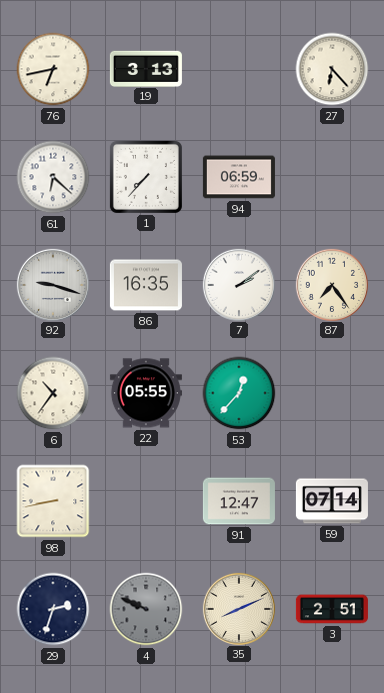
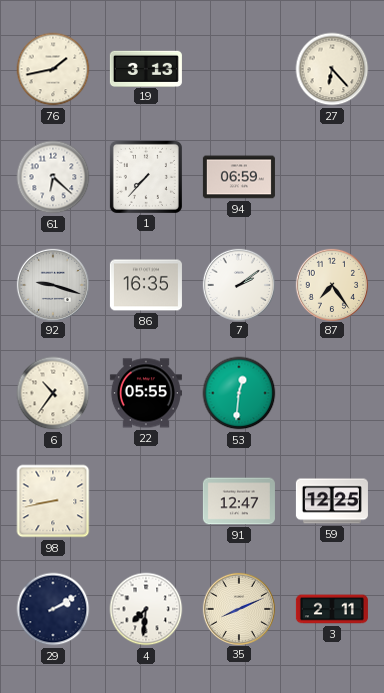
76: 6:43 -> 1:43
53: 12:37 -> 12:31
59: 07:14 -> 12:25
29: 2:33 -> 2:10
4: 9:49 -> 7:31
4 dial: grey -> white
3: 2:51 -> 2:11
